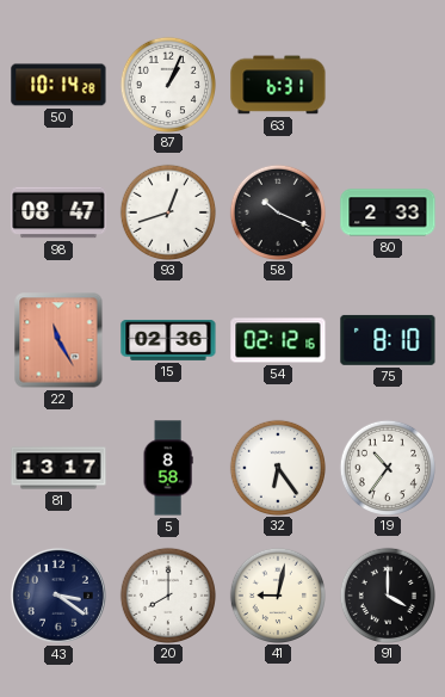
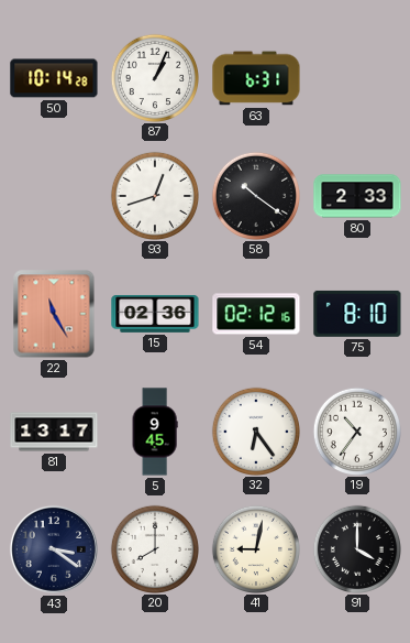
98: 08:47 -> none
58: 10:19 -> 10:21
5: 8:58 -> 9:45
